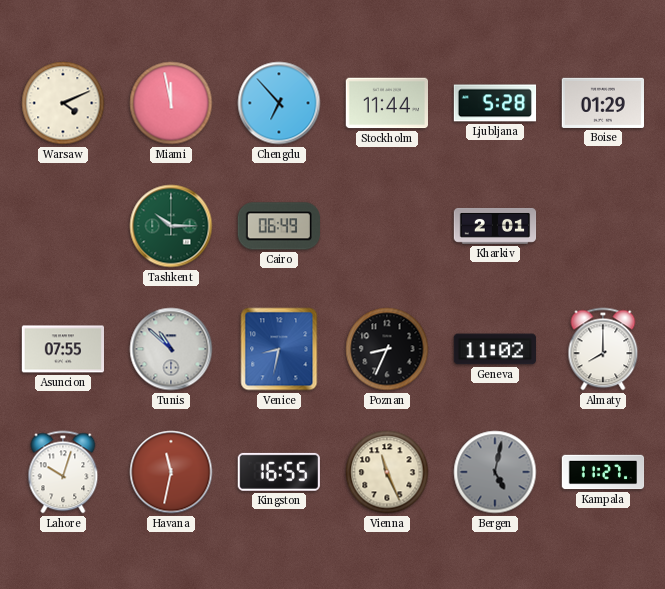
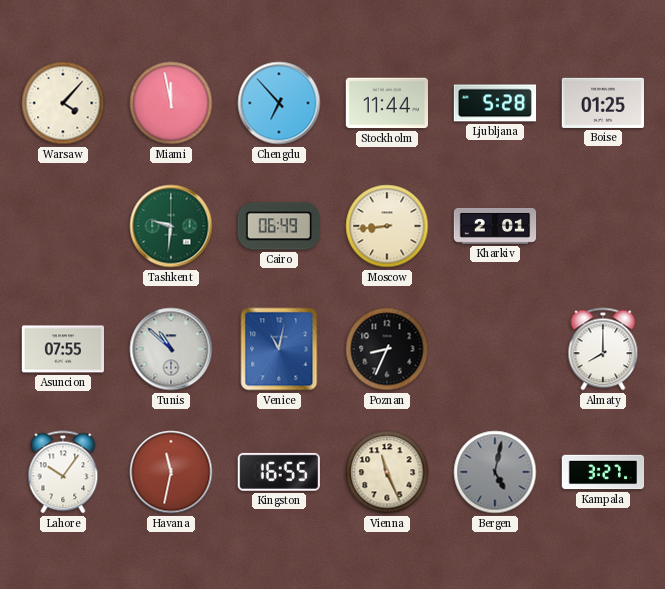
Warsaw: 4:11 -> 4:07
Boise: 01:29 -> 01:25
Tashkent: 10:15 -> 9:31
Moscow: none -> 8:44
Venice: 8:32 -> 11:02
Geneva: 11:02 -> none
Lahore: 10:03 -> 10:06
Kampala: 11:27 -> 3:27
